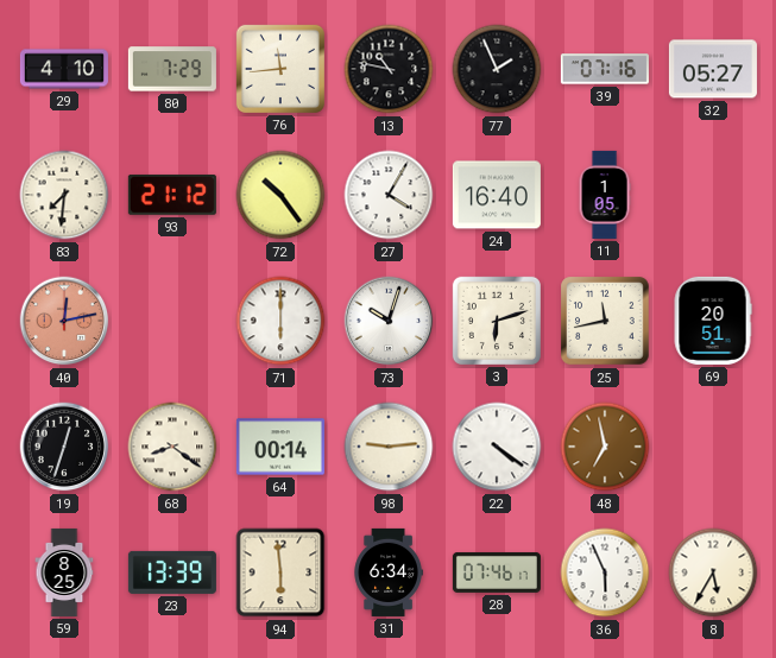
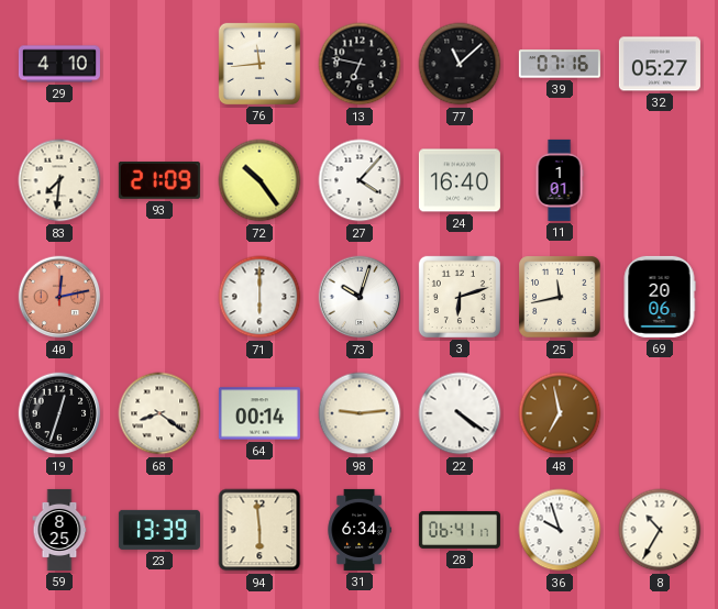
80: 7:29 -> none
13: 10:47 -> 6:47
77: 1:56 -> 11:08
93: 21:12 -> 21:09
27: 4:05 -> 4:07
11: 1:05 -> 1:01
69: 20:51 -> 20:06
28: 07:46 -> 06:41
36: 5:56 -> 9:57
8: 5:35 -> 10:35
